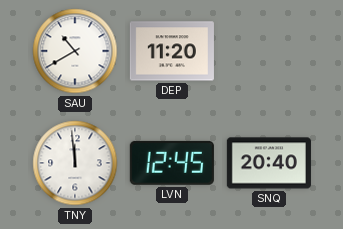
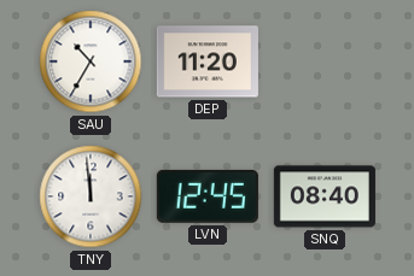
SAU: 10:40 -> 10:35
SNQ: 20:40 -> 08:40
